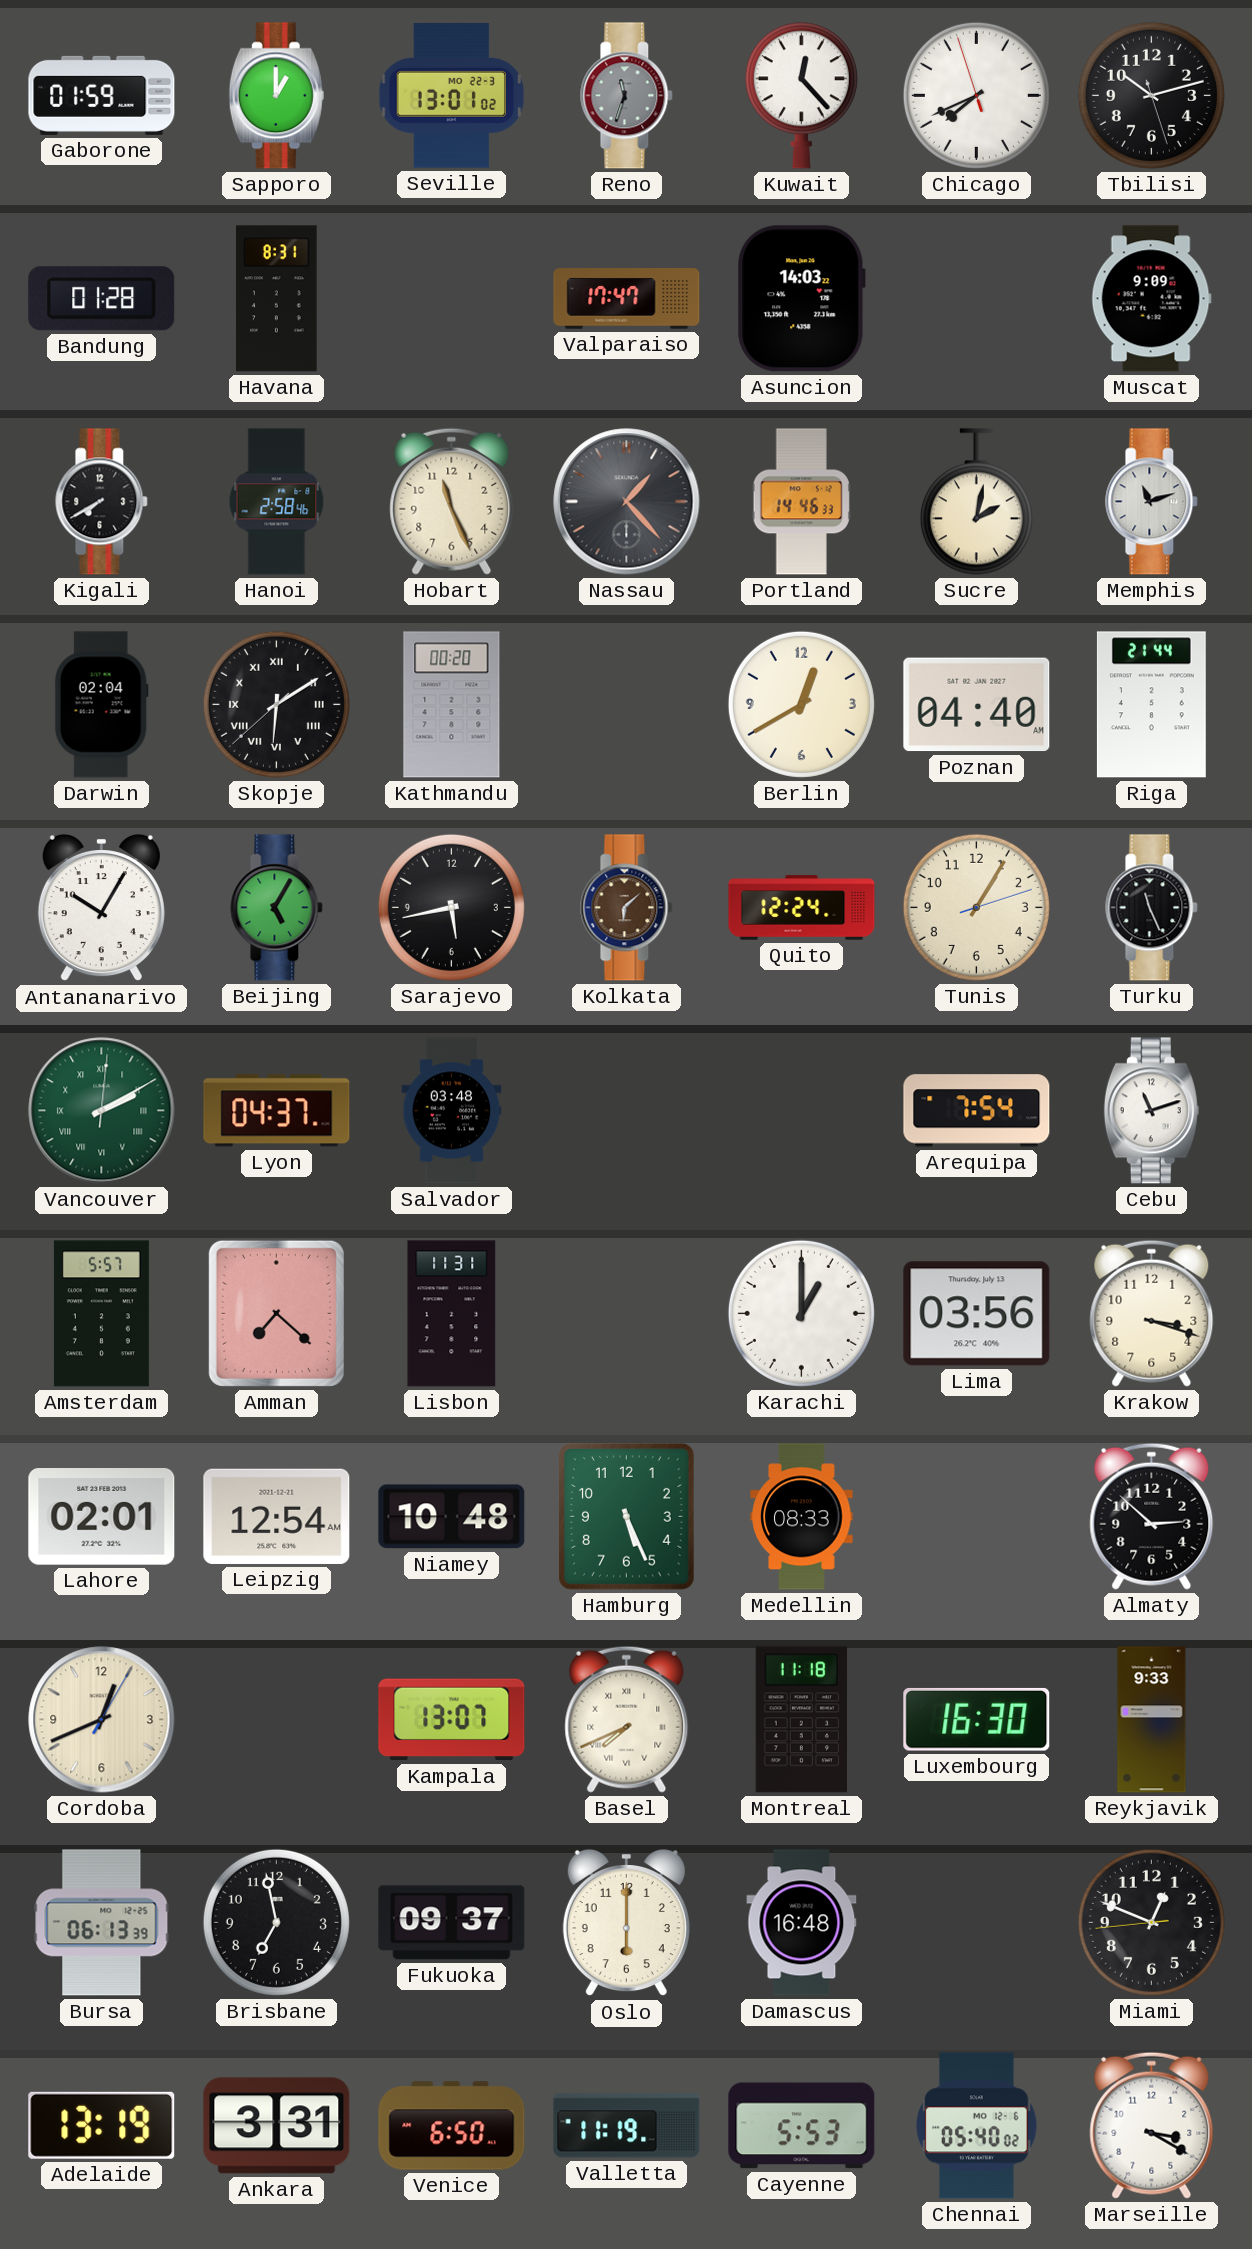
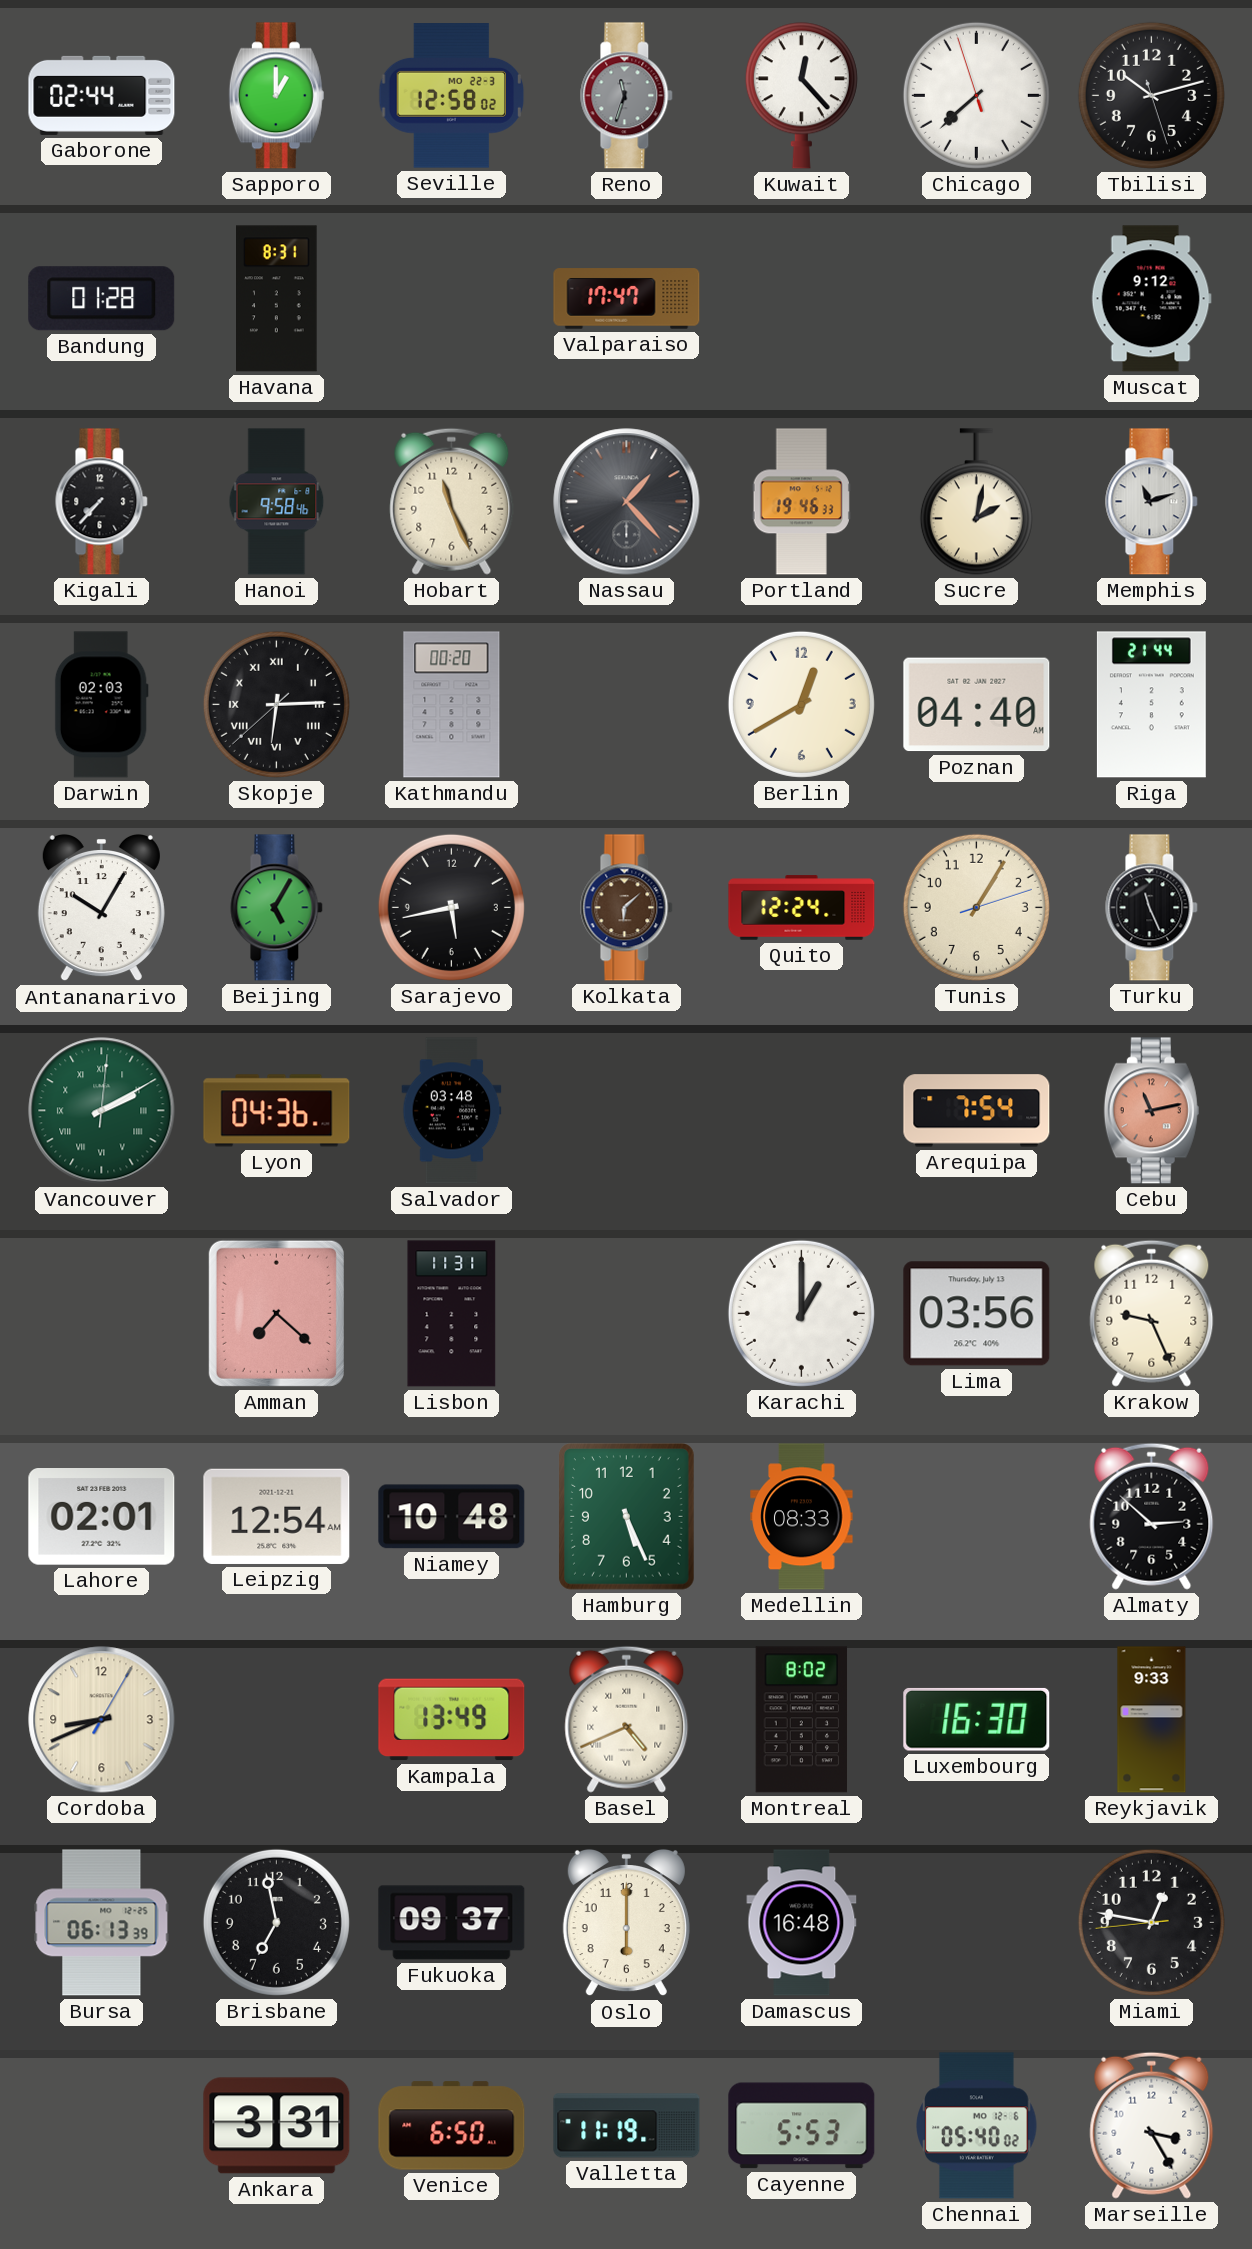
Gaborone: 01:59 -> 02:44
Seville: 13:01 -> 12:58
Chicago: 7:40 -> 7:37
Asuncion: 14:03 -> none
Muscat: 9:09 -> 9:12
Kigali: 7:40 -> 7:37
Hanoi: 2:58 -> 9:58
Portland: 14:46 -> 19:46
Darwin: 02:04 -> 02:03
Skopje: 6:09 -> 6:14
Lyon: 04:37 -> 04:36
Cebu: 11:12 -> 11:13
Cebu dial: white -> salmon
Amsterdam: 5:57 -> none
Krakow: 3:18 -> 9:26
Cordoba: 12:41 -> 8:41
Kampala: 13:07 -> 13:49
Basel: 7:41 -> 4:41
Montreal: 11:18 -> 8:02
Miami: 12:48 -> 12:46
Adelaide: 13:19 -> none
Marseille: 3:20 -> 3:25
